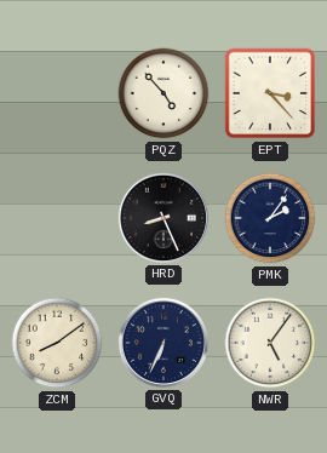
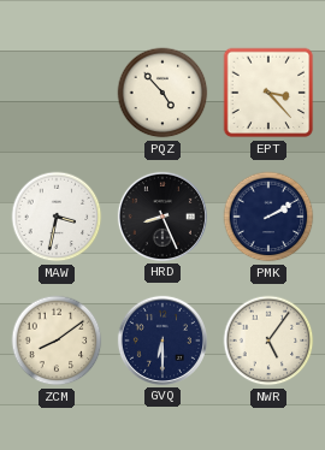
MAW: none -> 3:32
PMK: 2:06 -> 2:10
GVQ: 6:34 -> 6:30
